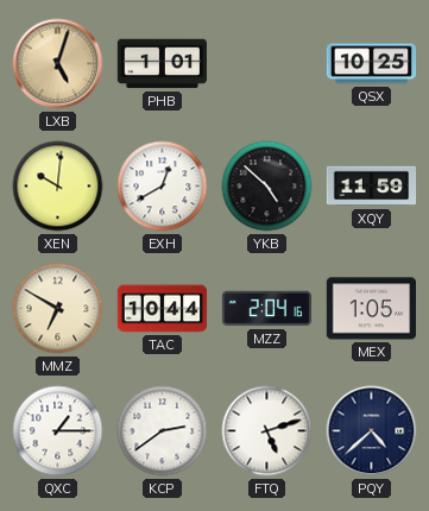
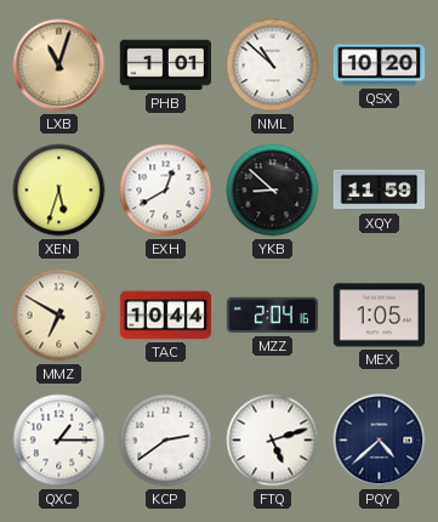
LXB: 5:03 -> 11:03
NML: none -> 10:52
QSX: 10:25 -> 10:20
XEN: 10:01 -> 5:33
YKB: 4:52 -> 8:52
